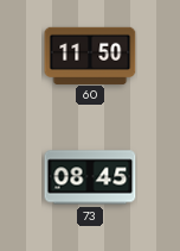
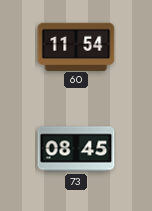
60: 11:50 -> 11:54
